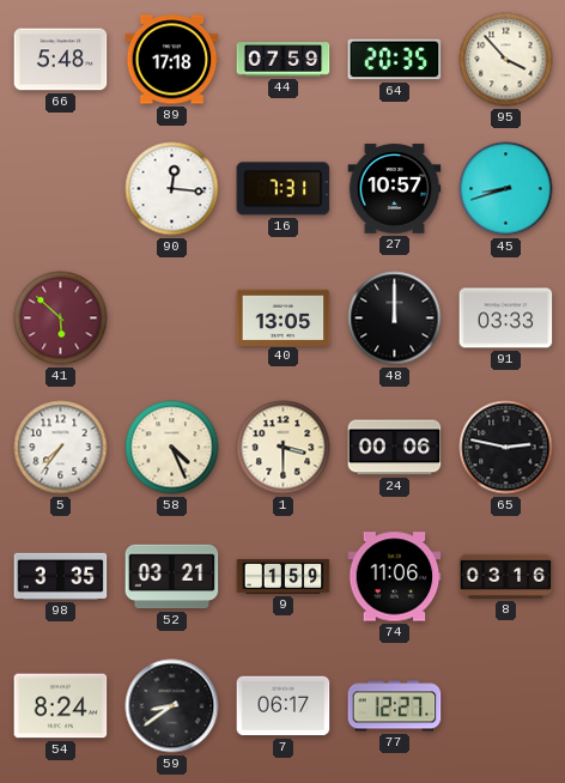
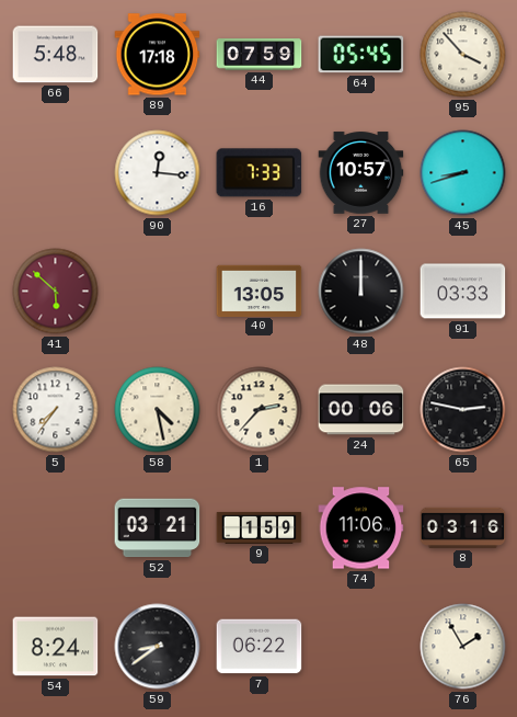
64: 20:35 -> 05:45
16: 7:31 -> 7:33
58: 4:26 -> 4:28
1: 3:30 -> 2:37
98: 3:35 -> none
7: 06:17 -> 06:22
77: 12:27 -> none
76: none -> 1:55
